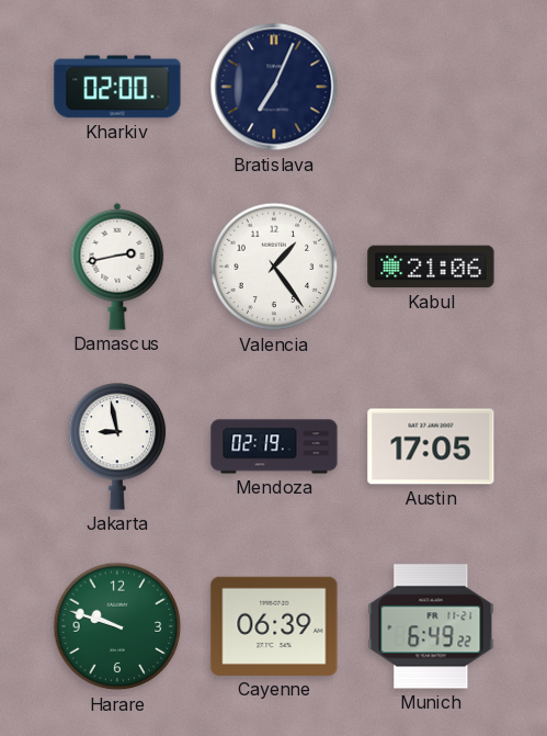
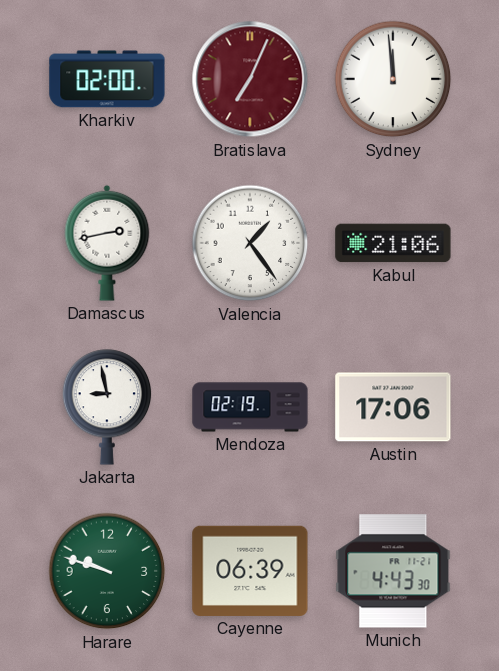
Bratislava dial: navy -> burgundy
Sydney: none -> 11:59
Austin: 17:05 -> 17:06
Munich: 6:49 -> 4:43
